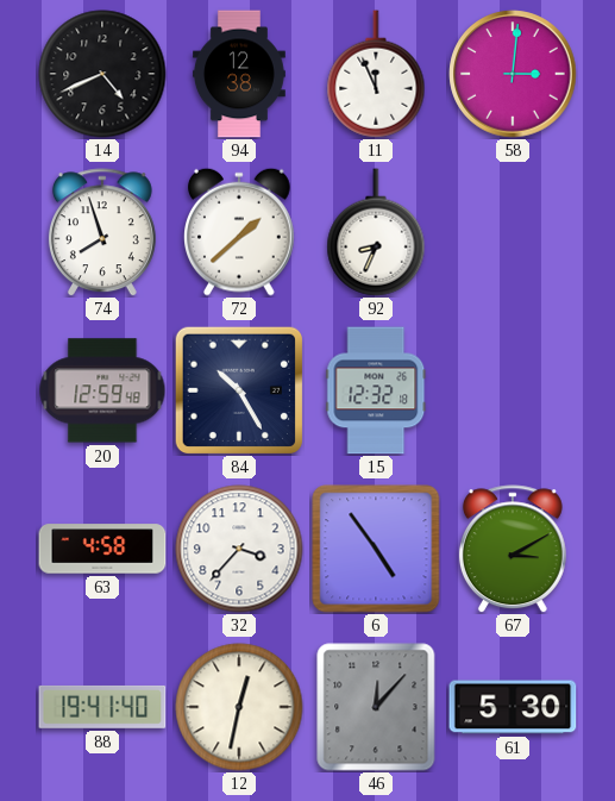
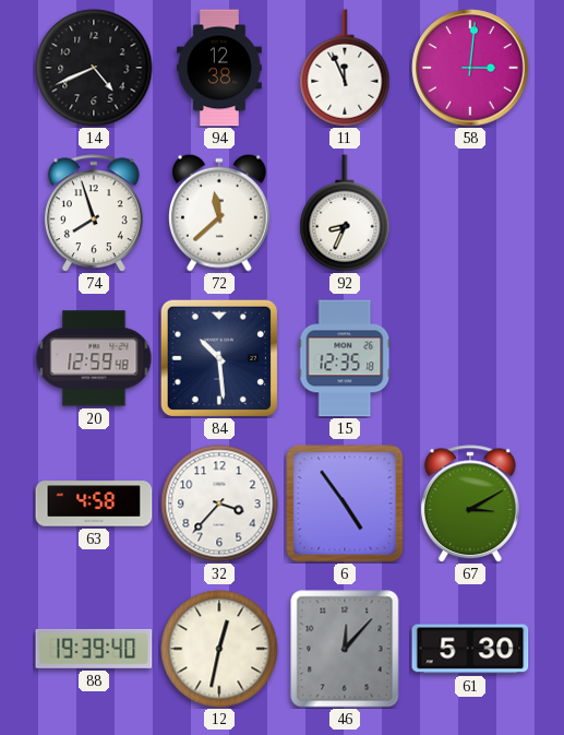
72: 1:38 -> 11:38
84: 10:25 -> 10:29
15: 12:32 -> 12:35
88: 19:41 -> 19:39
